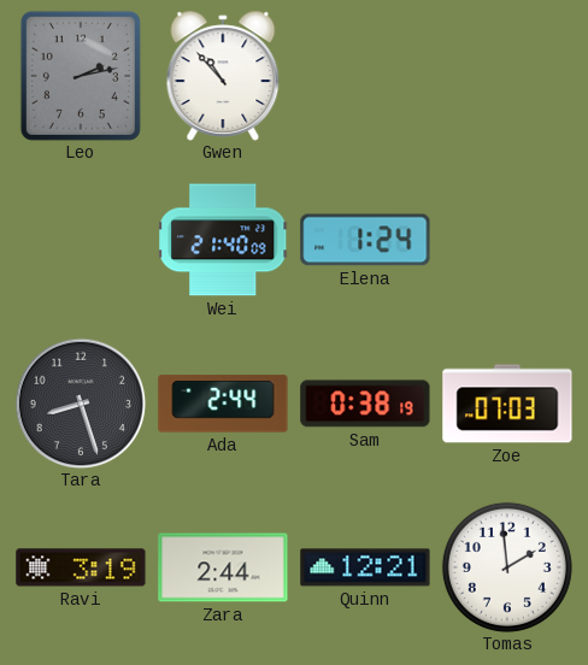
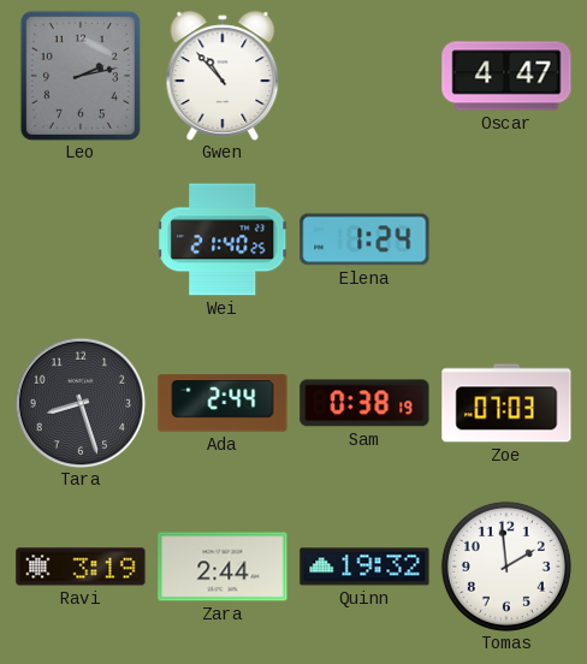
Oscar: none -> 4:47
Wei: 21:40:09 -> 21:40:25
Quinn: 12:21 -> 19:32
